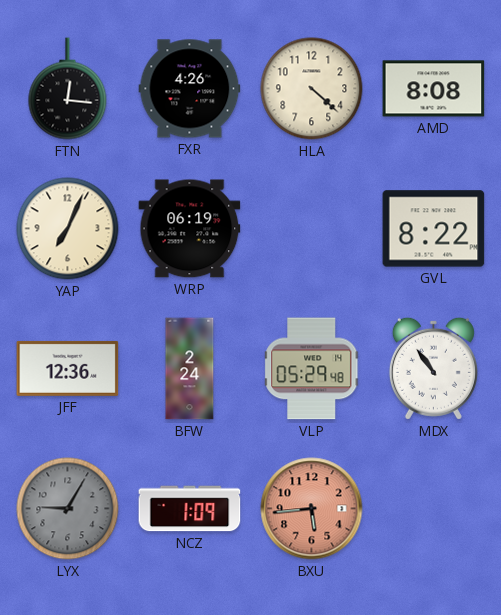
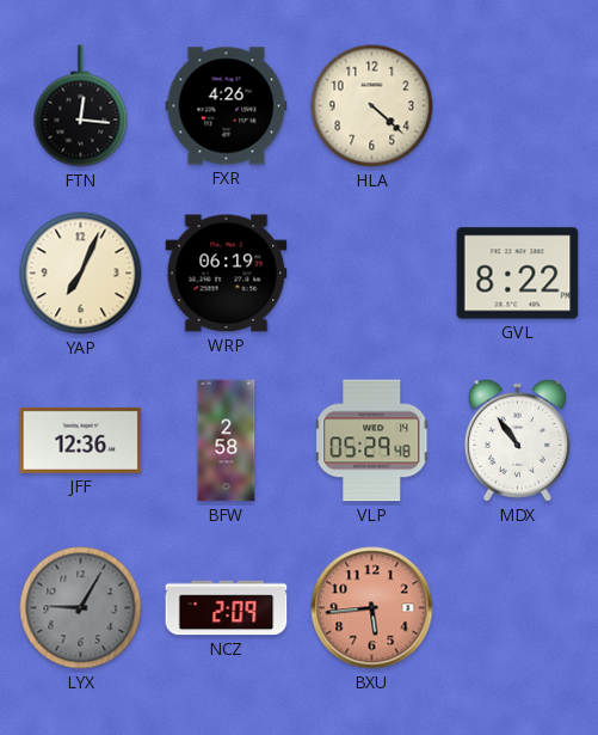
AMD: 8:08 -> none
BFW: 2:24 -> 2:58
NCZ: 1:09 -> 2:09
